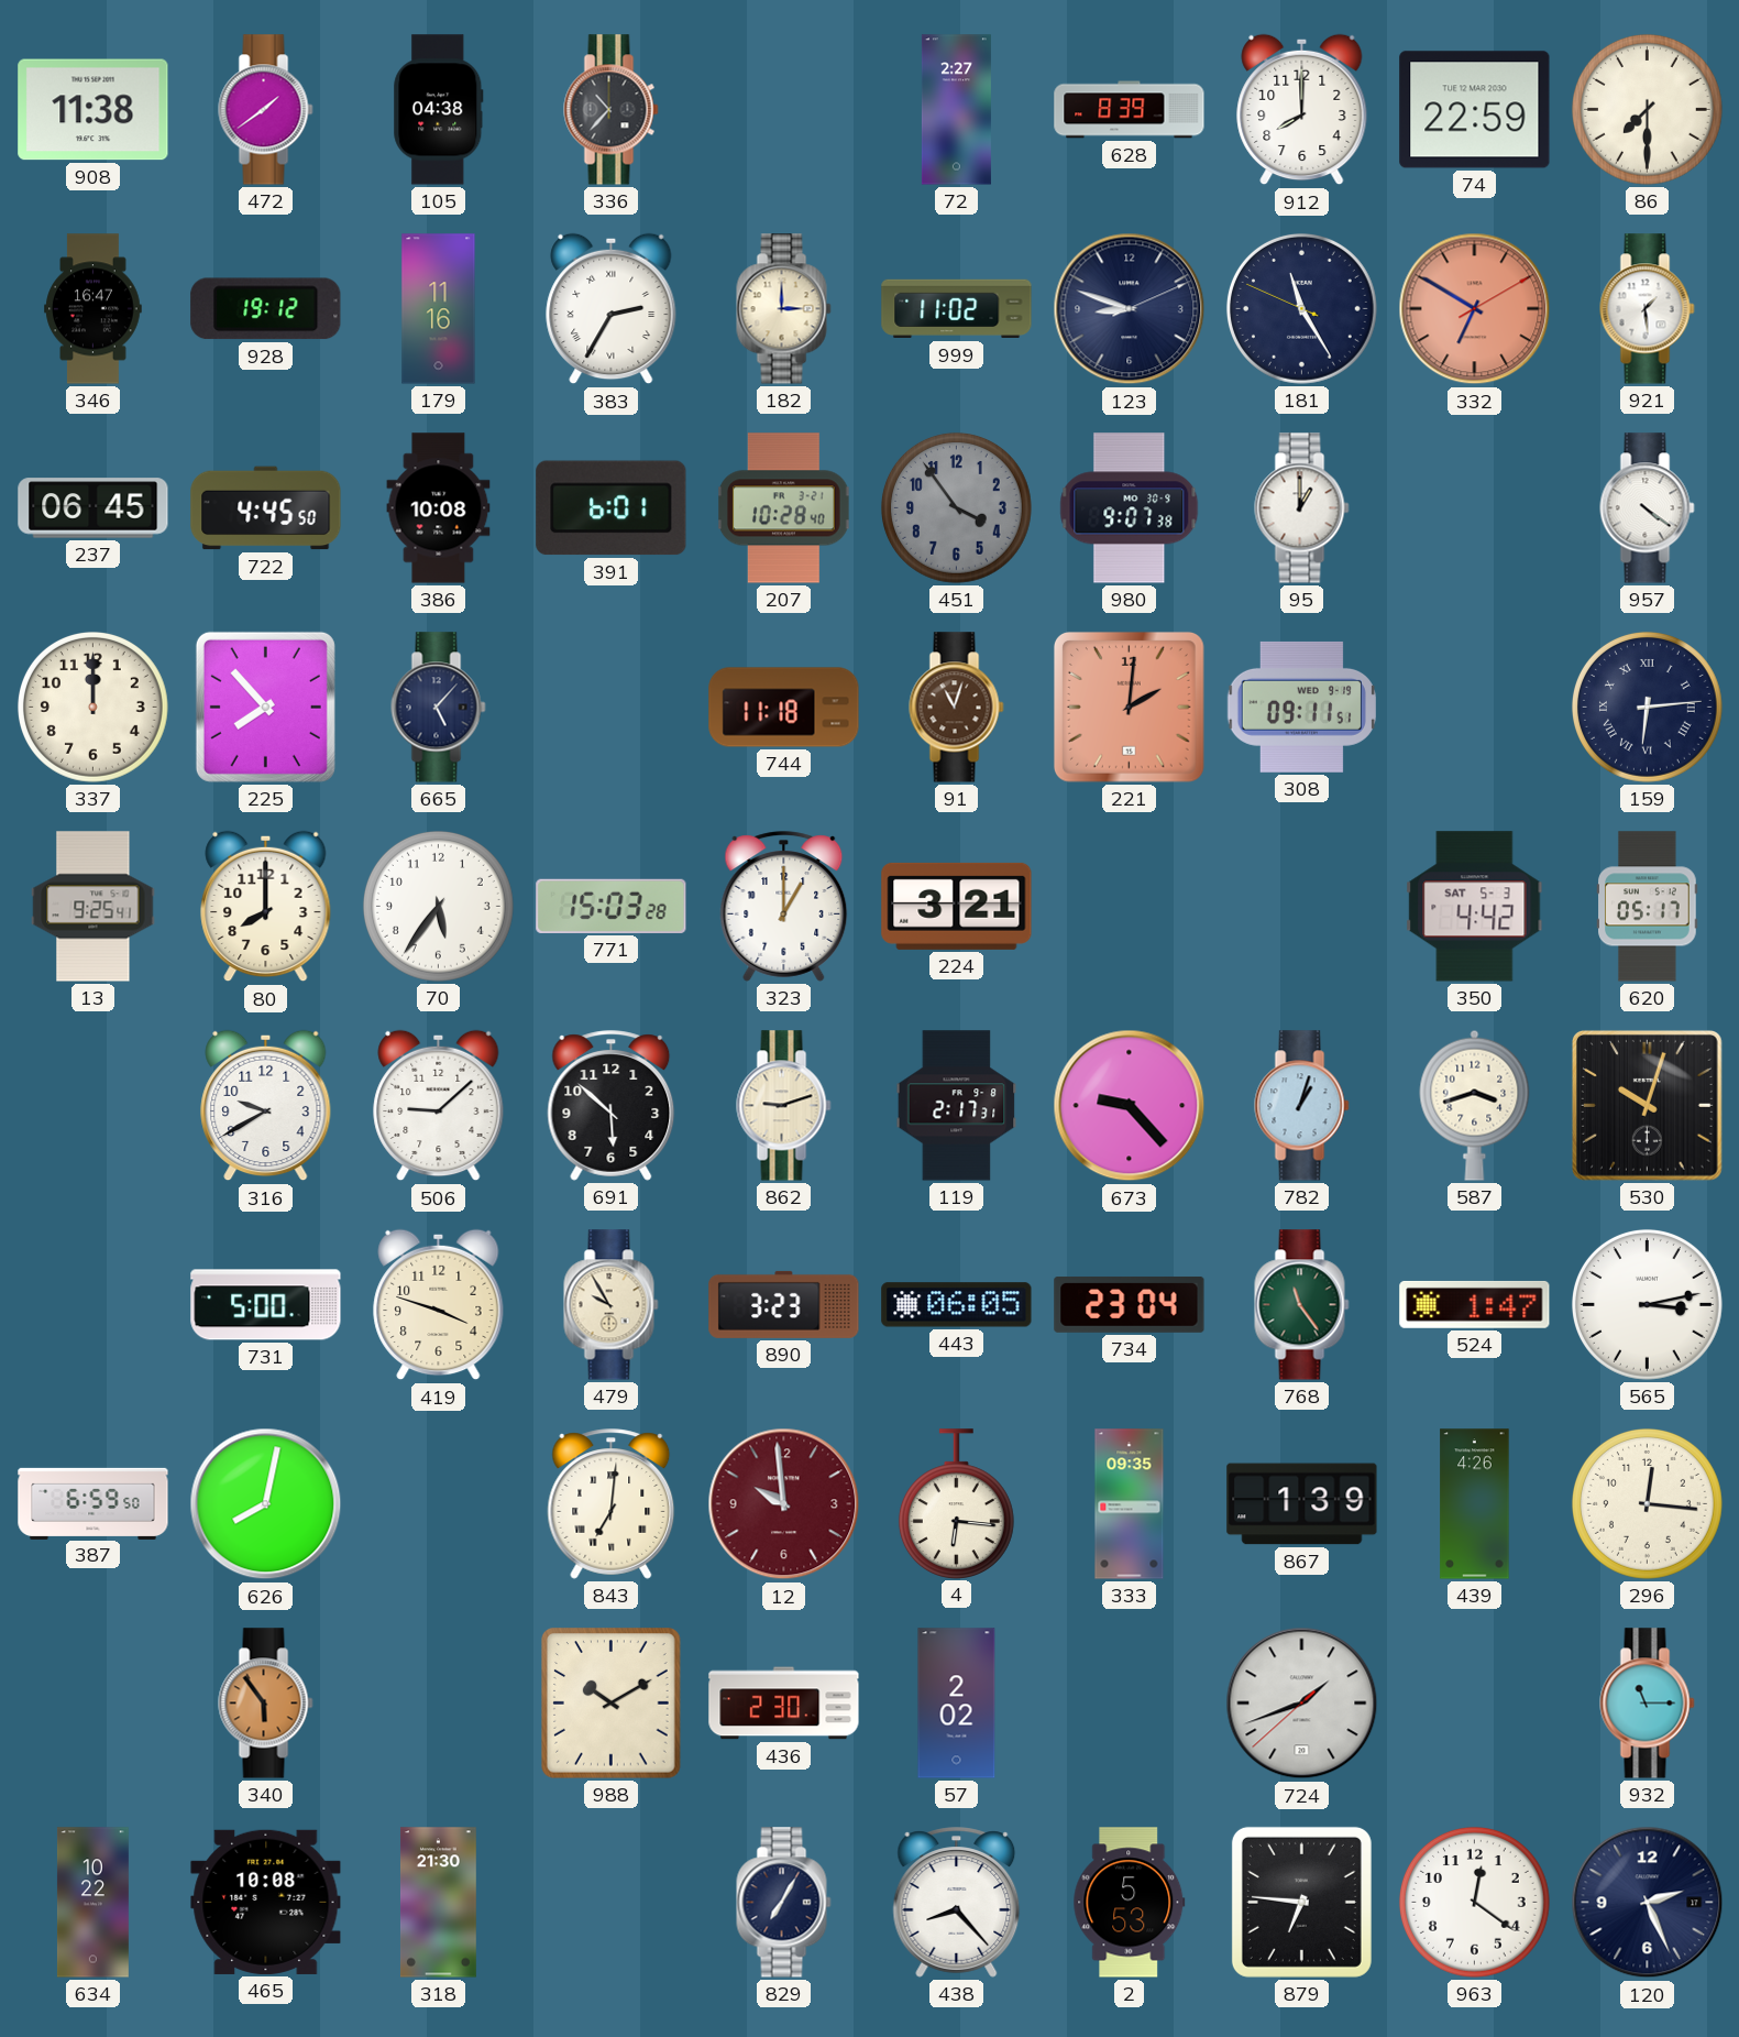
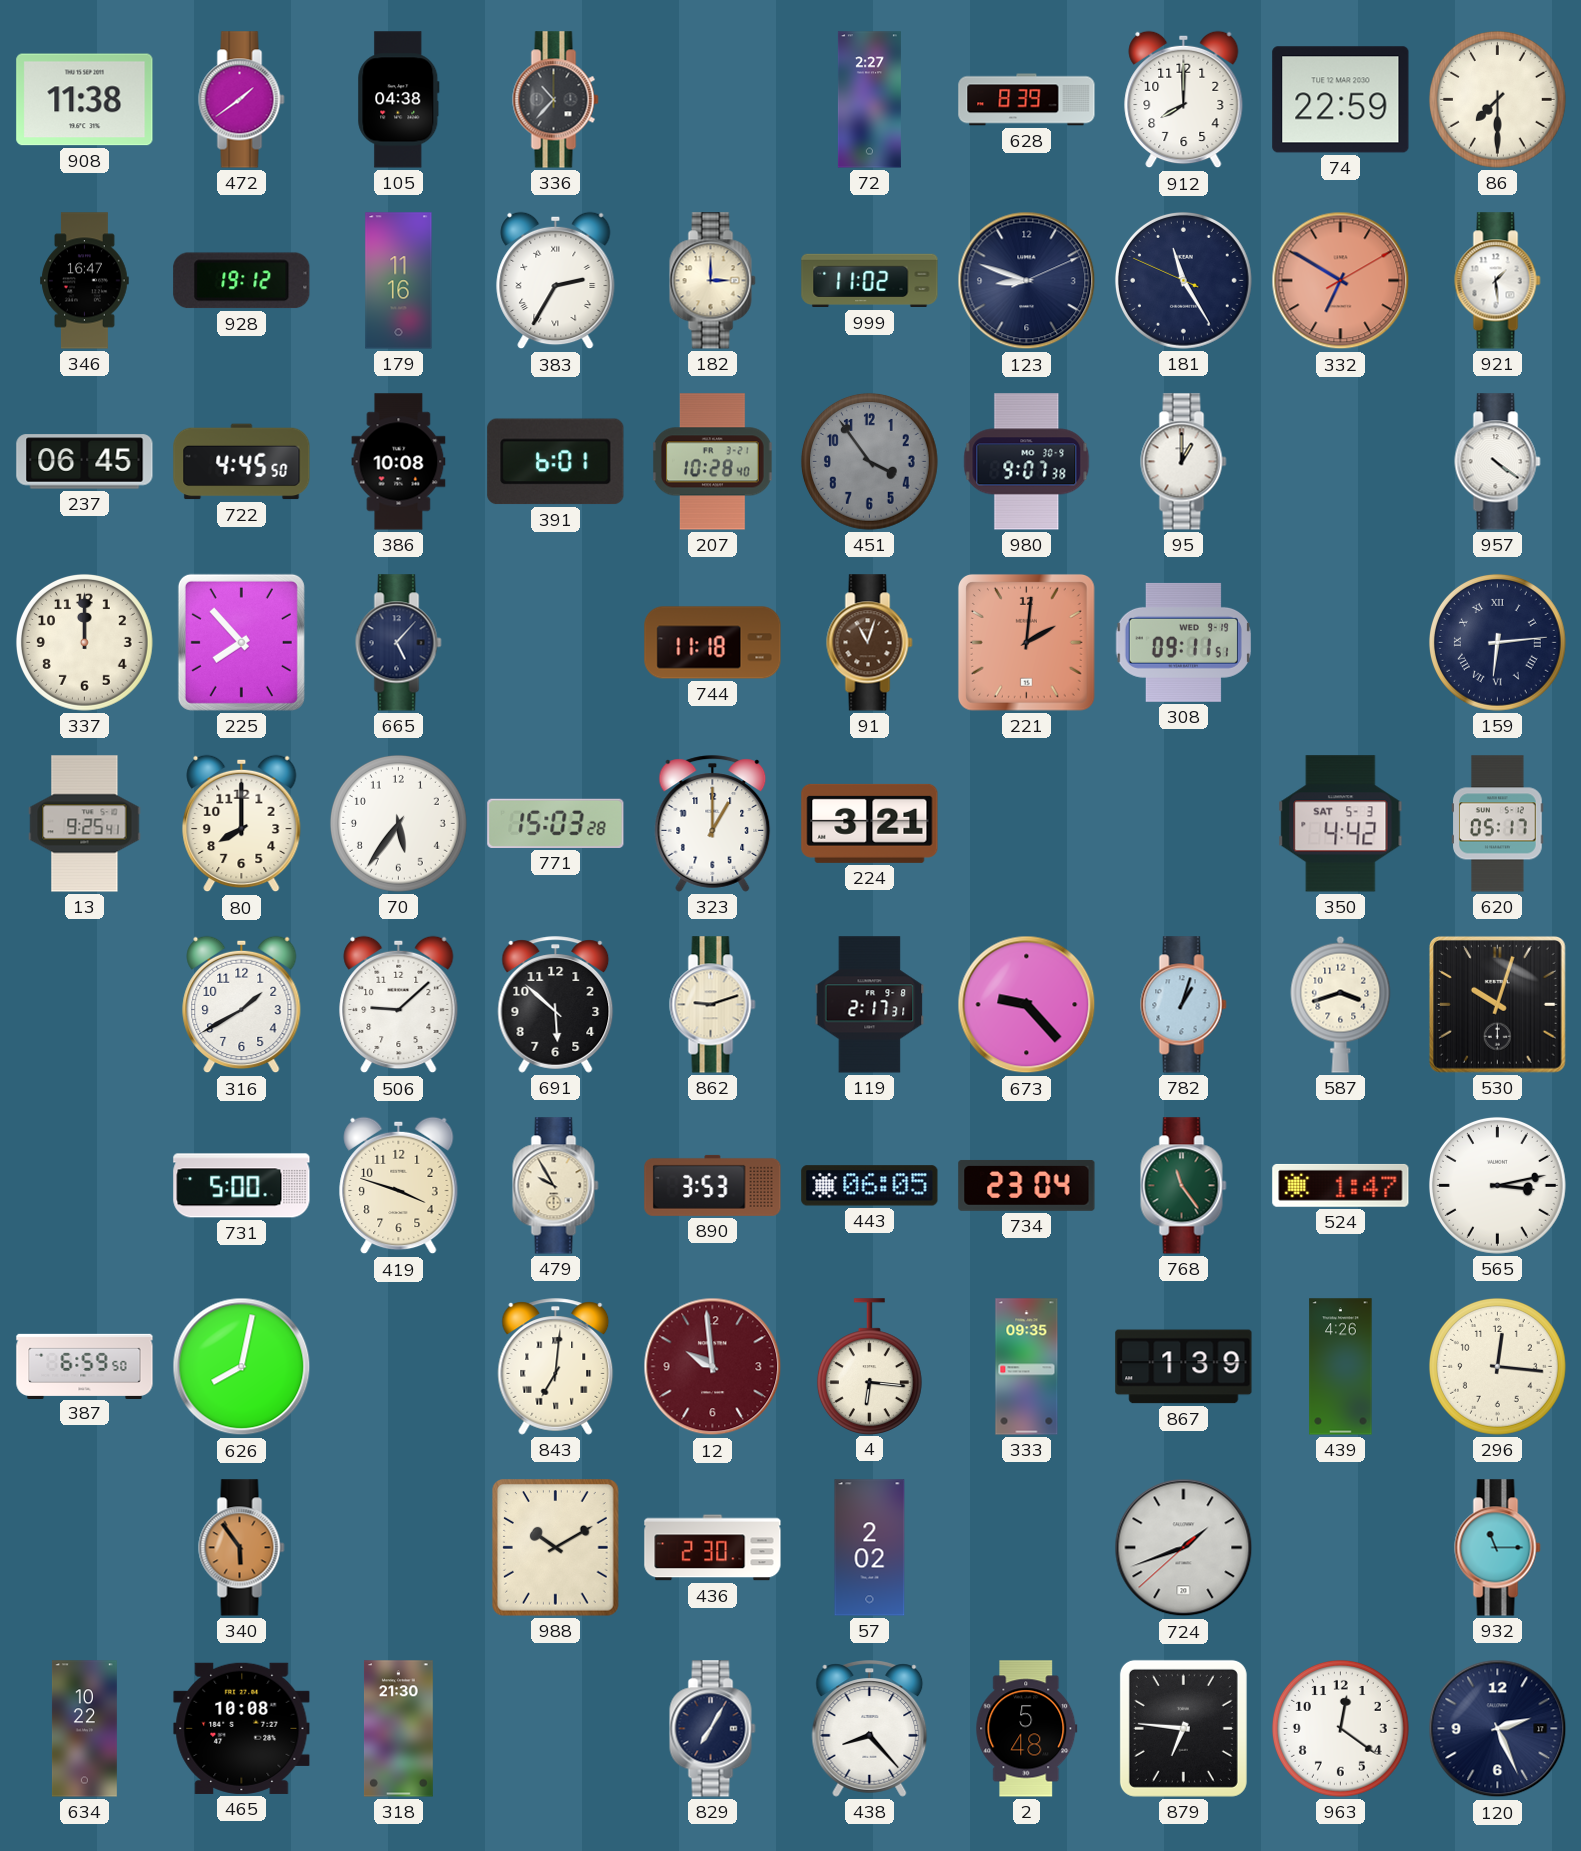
316: 9:40 -> 1:40
890: 3:23 -> 3:53
2: 5:53 -> 5:48
